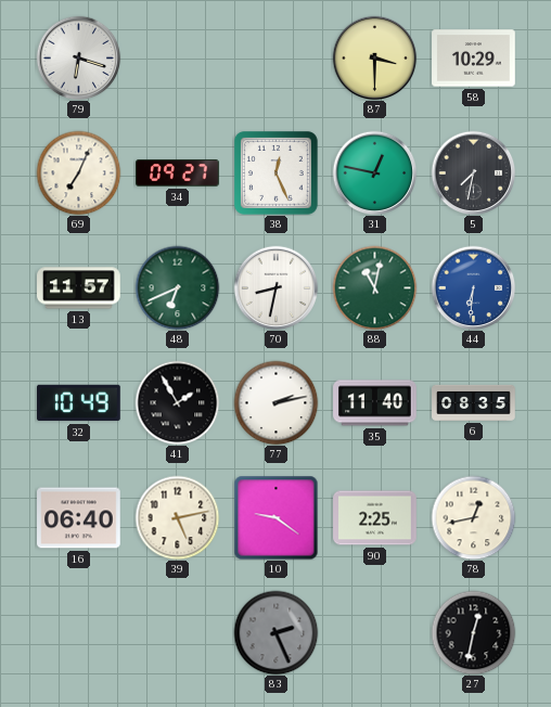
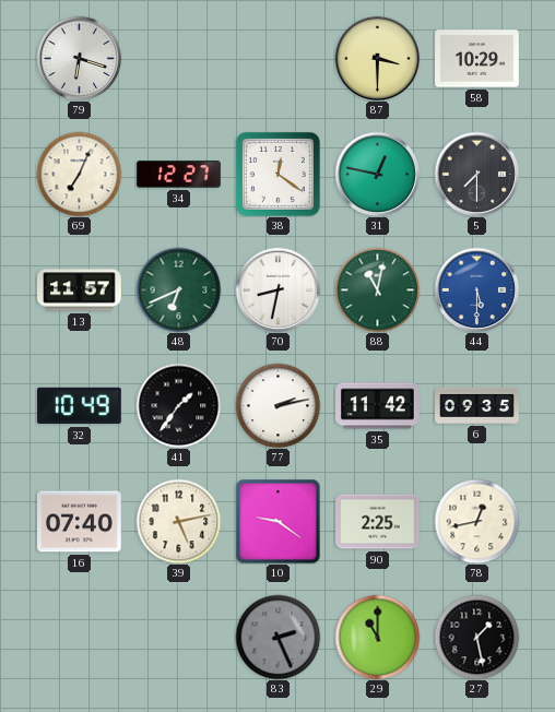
34: 09:27 -> 12:27
38: 12:26 -> 12:21
5: 7:32 -> 7:30
44: 6:31 -> 5:30
41: 1:55 -> 1:36
35: 11:40 -> 11:42
6: 08:35 -> 09:35
16: 06:40 -> 07:40
29: none -> 11:00
27: 12:32 -> 1:28
